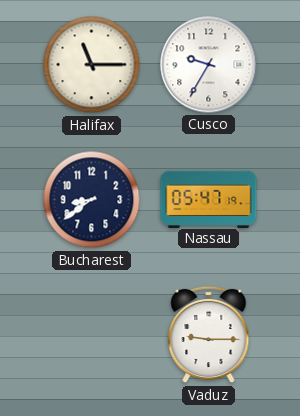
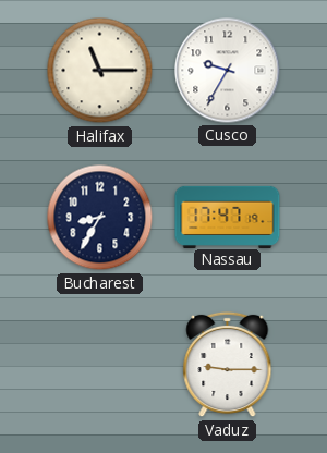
Bucharest: 8:39 -> 8:35
Nassau: 05:47 -> 17:47
